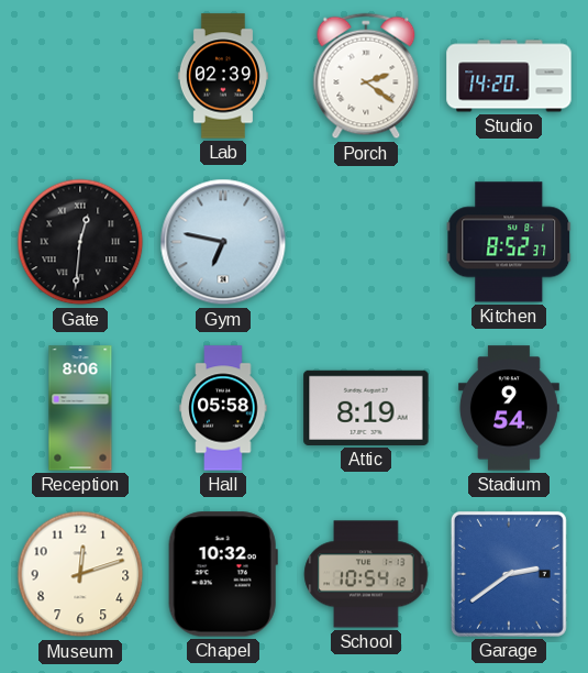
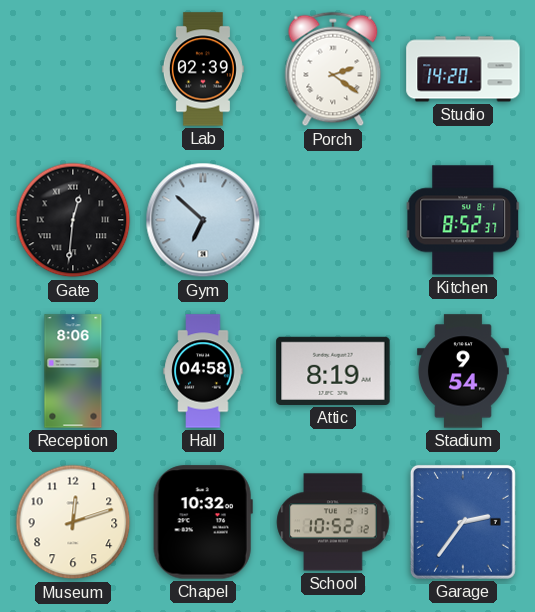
Gym: 6:47 -> 6:52
Hall: 05:58 -> 04:58
School: 10:54 -> 10:52
Garage: 2:39 -> 2:36
